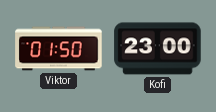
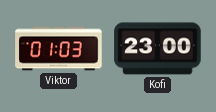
Viktor: 01:50 -> 01:03
